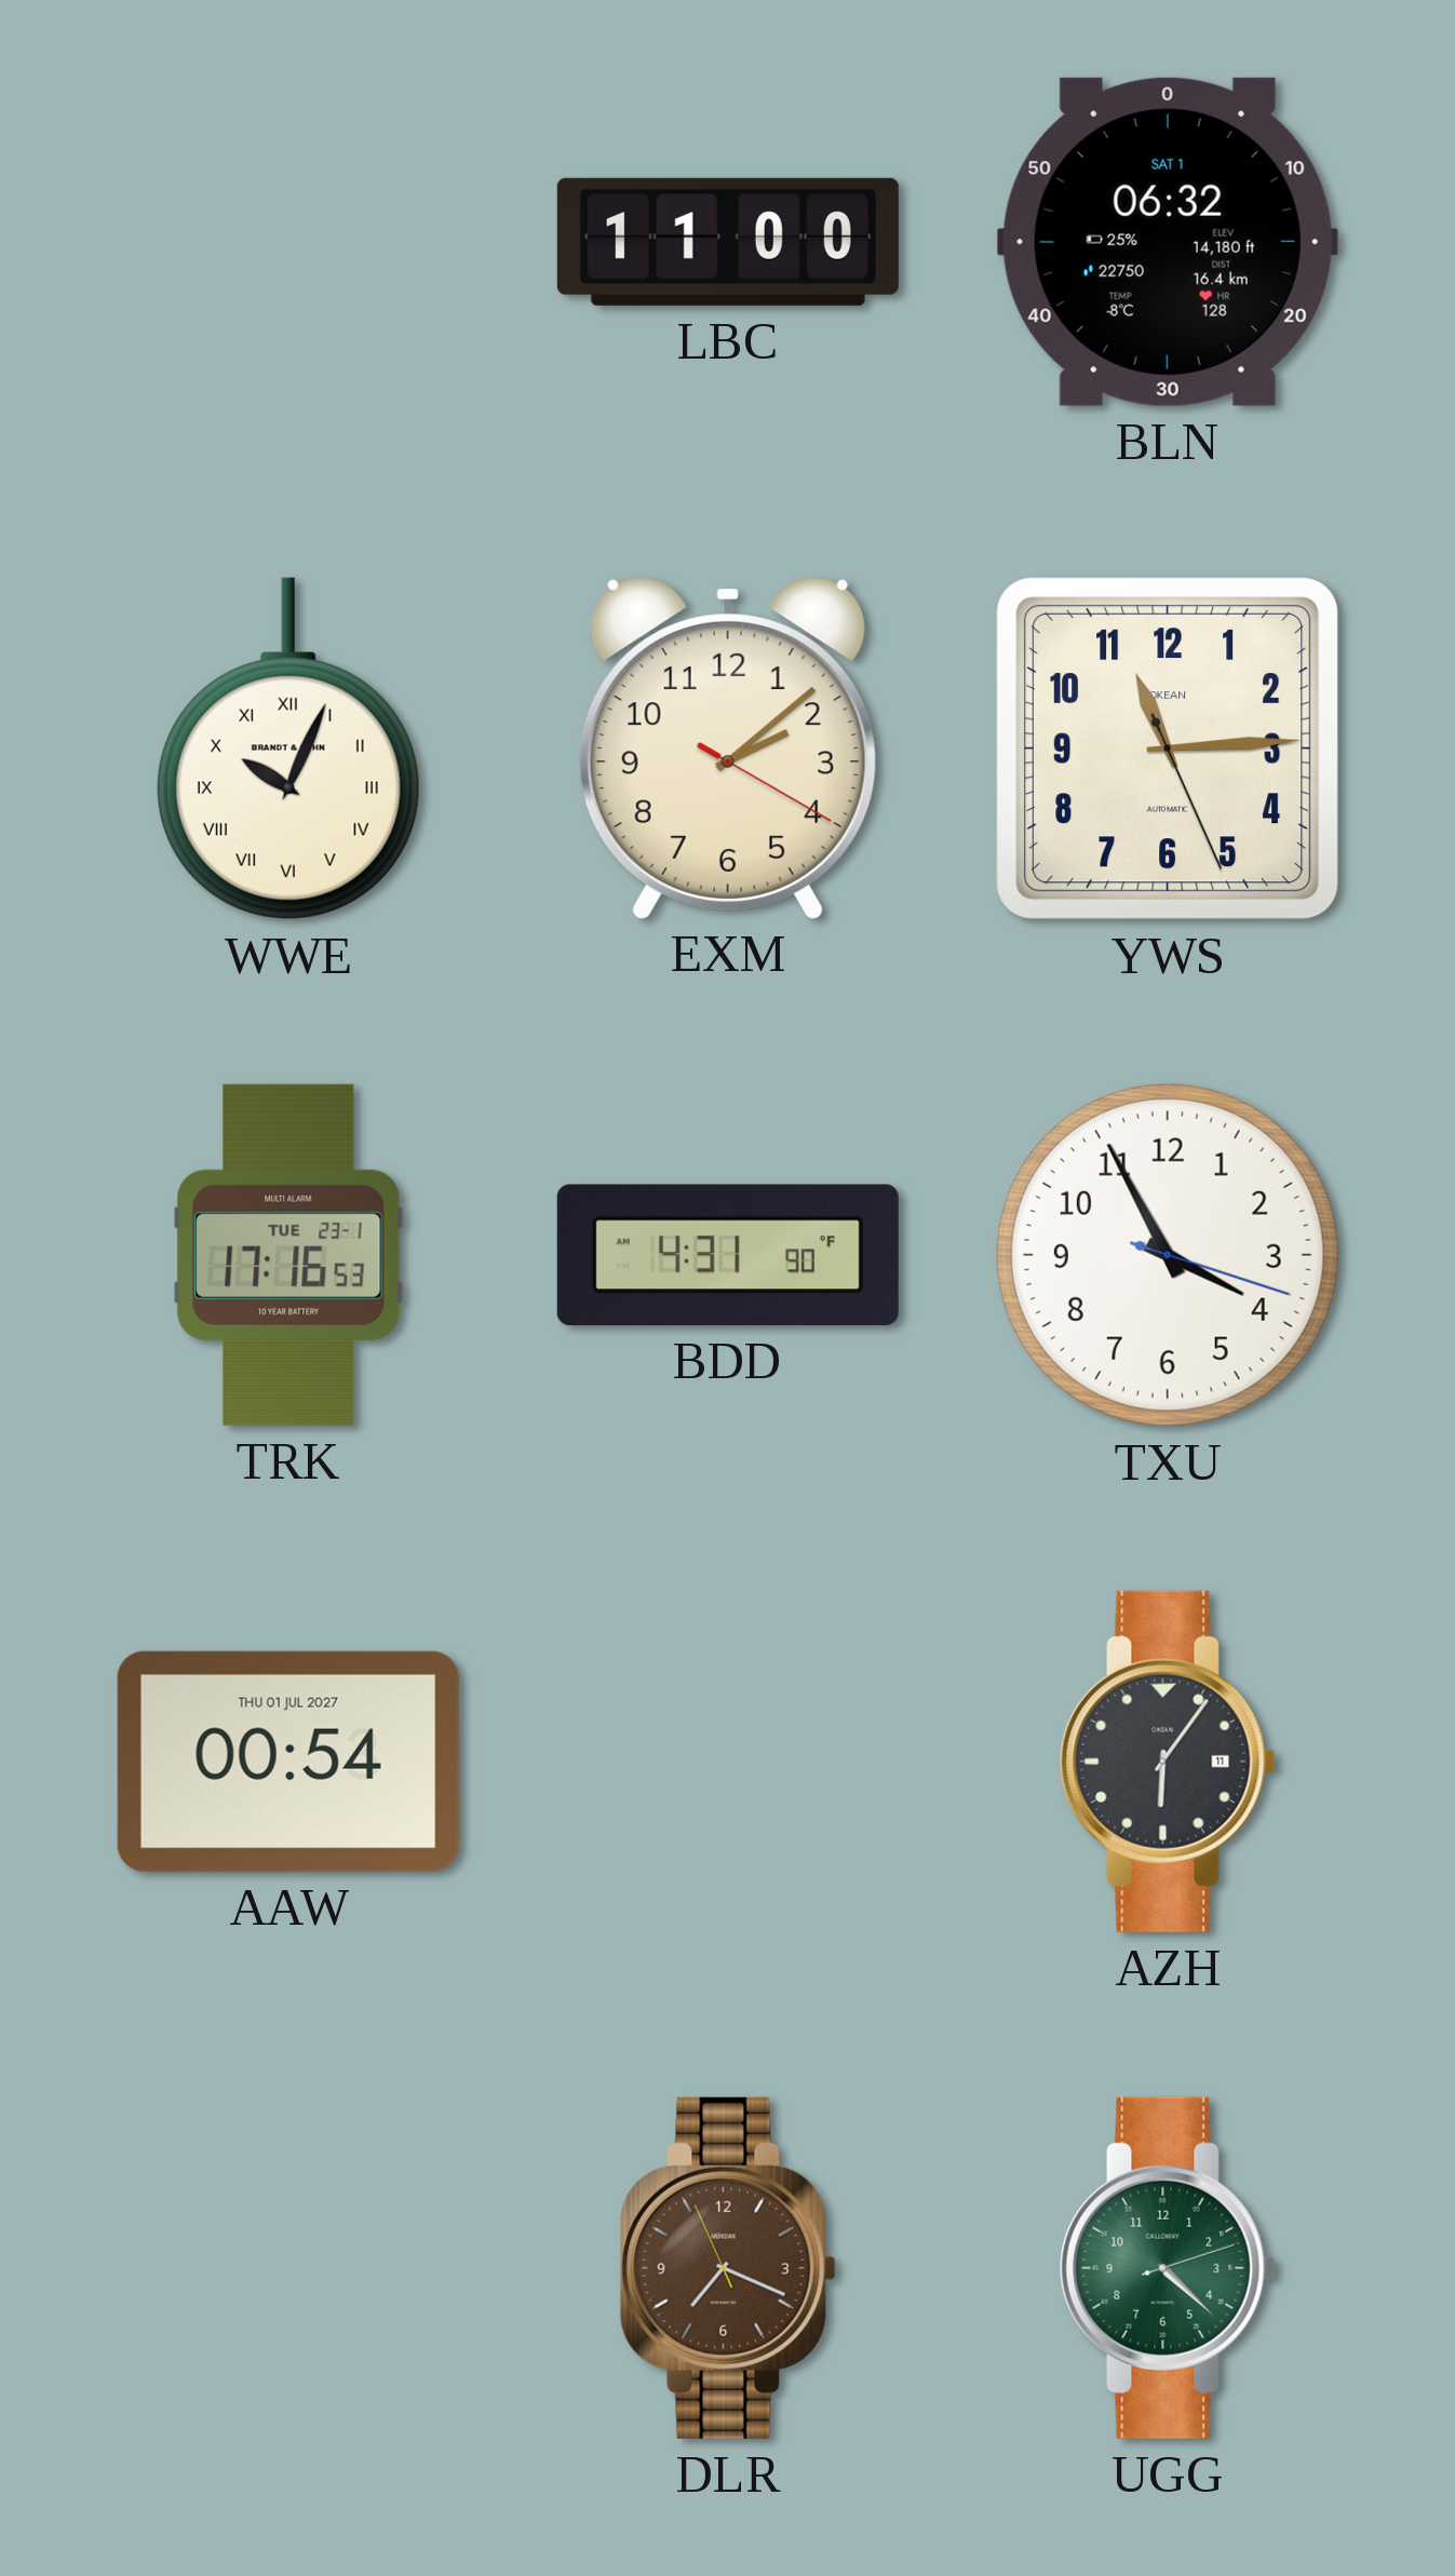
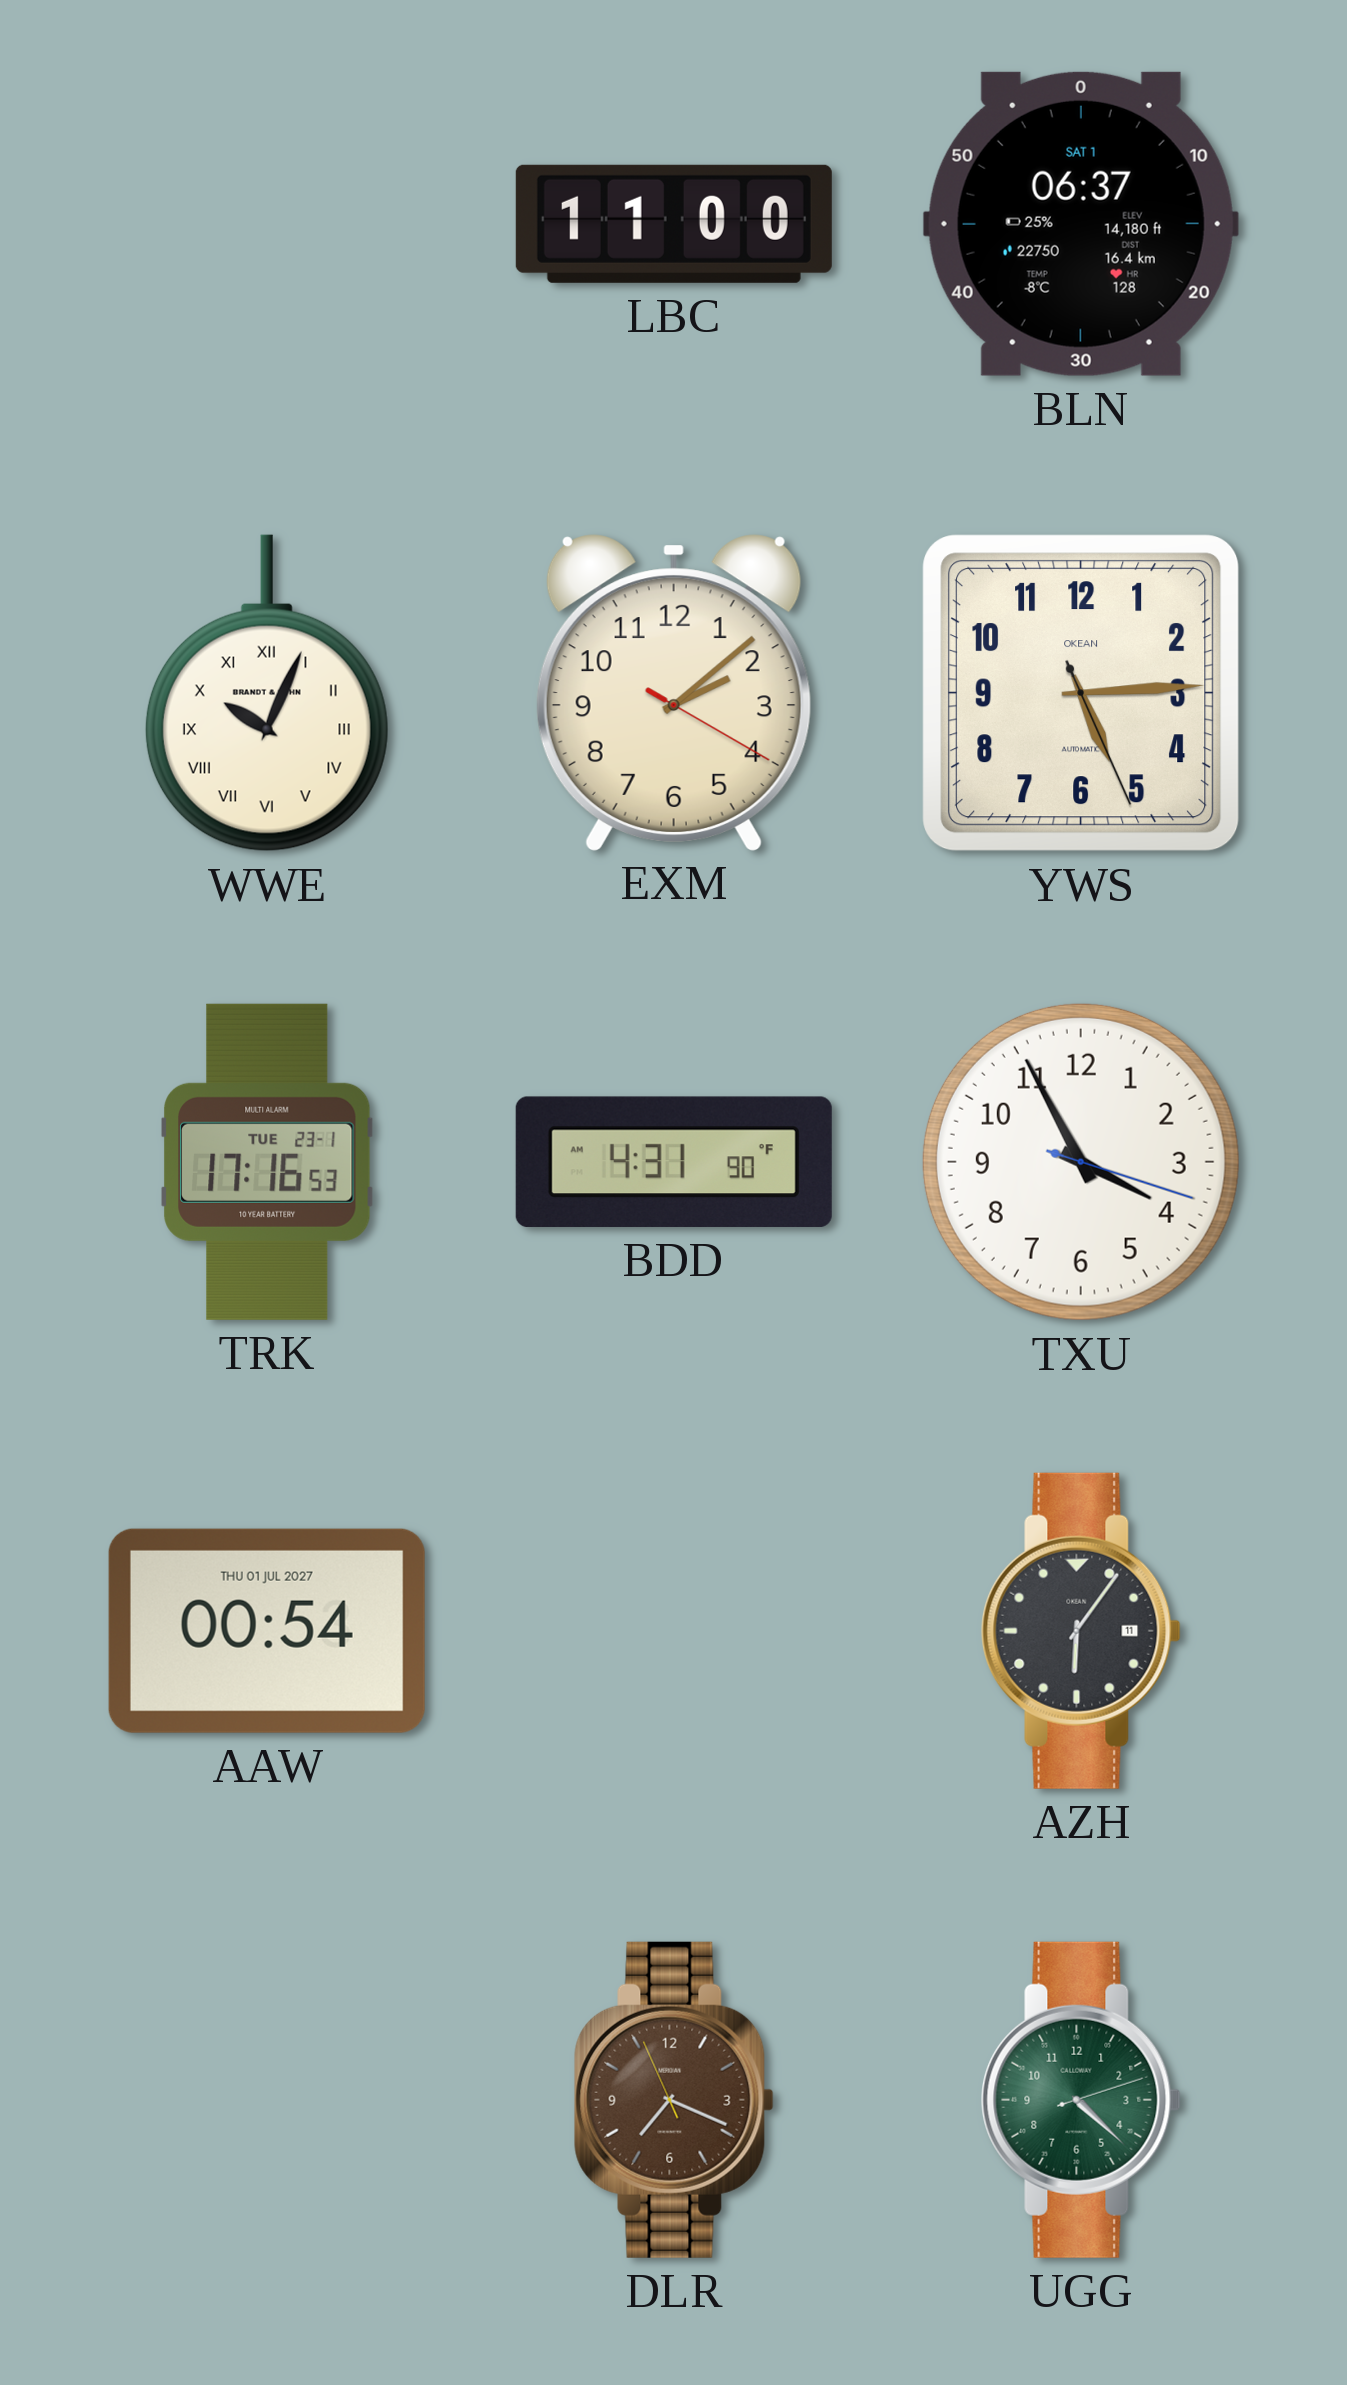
BLN: 06:32 -> 06:37
YWS: 11:14 -> 5:14
